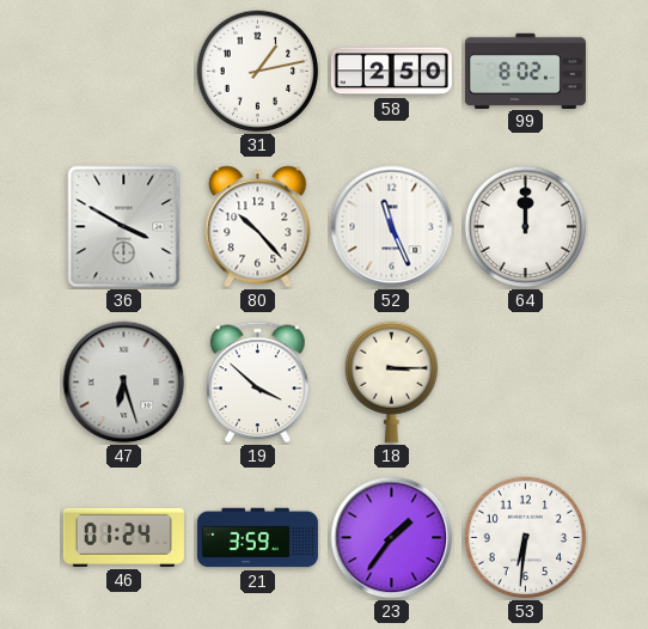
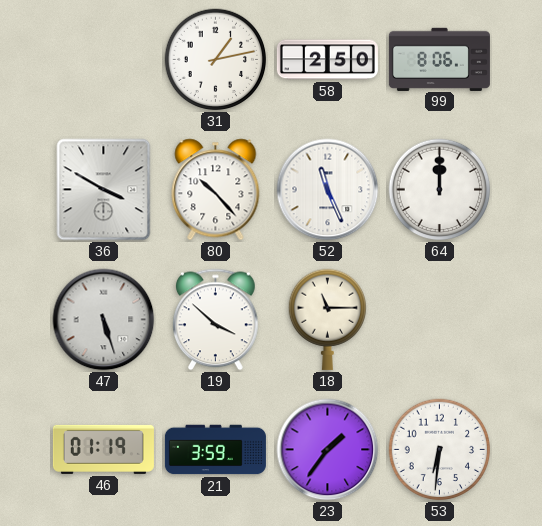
99: 8:02 -> 8:06
47: 6:27 -> 5:27
18: 3:15 -> 11:15
46: 01:24 -> 01:19
